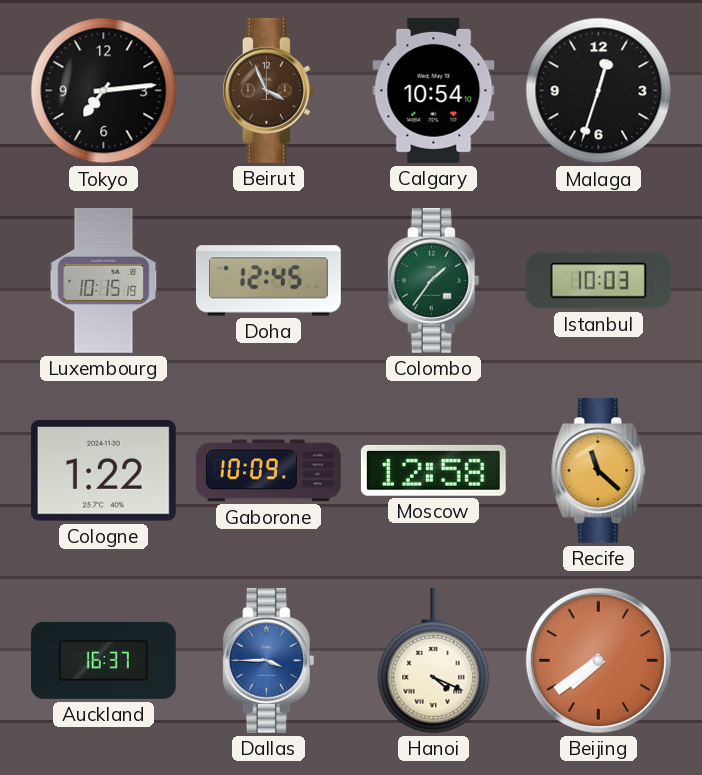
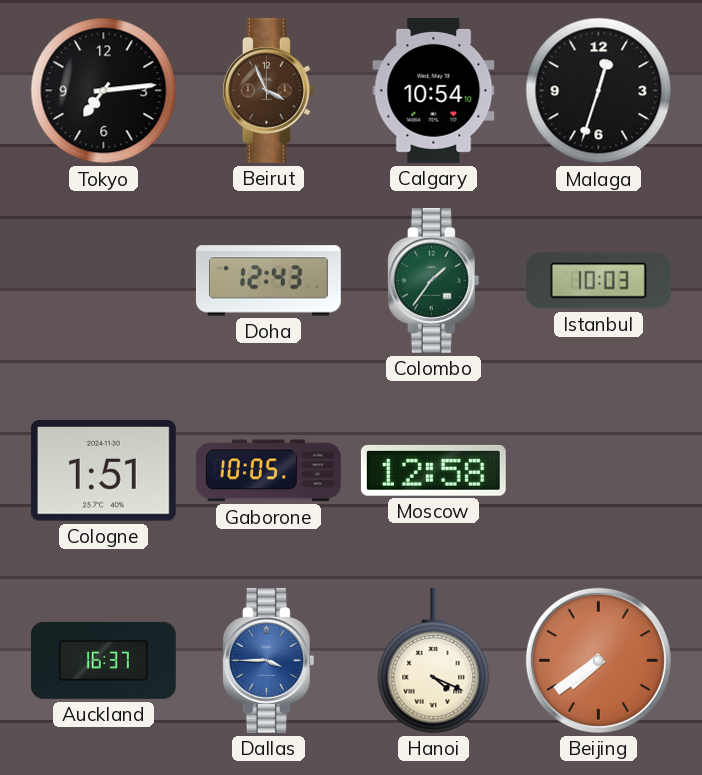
Luxembourg: 10:15 -> none
Doha: 12:45 -> 12:43
Cologne: 1:22 -> 1:51
Gaborone: 10:09 -> 10:05
Recife: 11:22 -> none
